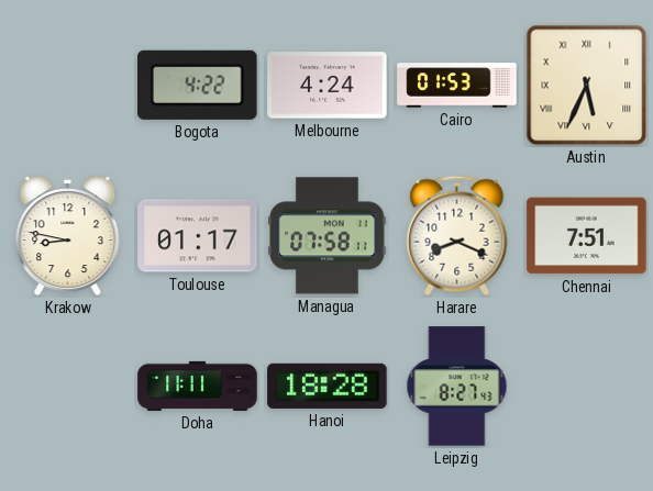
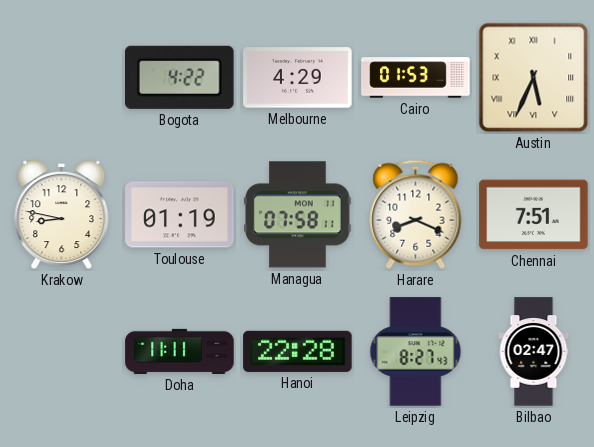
Melbourne: 4:24 -> 4:29
Toulouse: 01:17 -> 01:19
Hanoi: 18:28 -> 22:28
Bilbao: none -> 02:47
